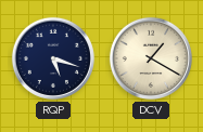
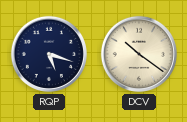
DCV: 1:20 -> 10:21
